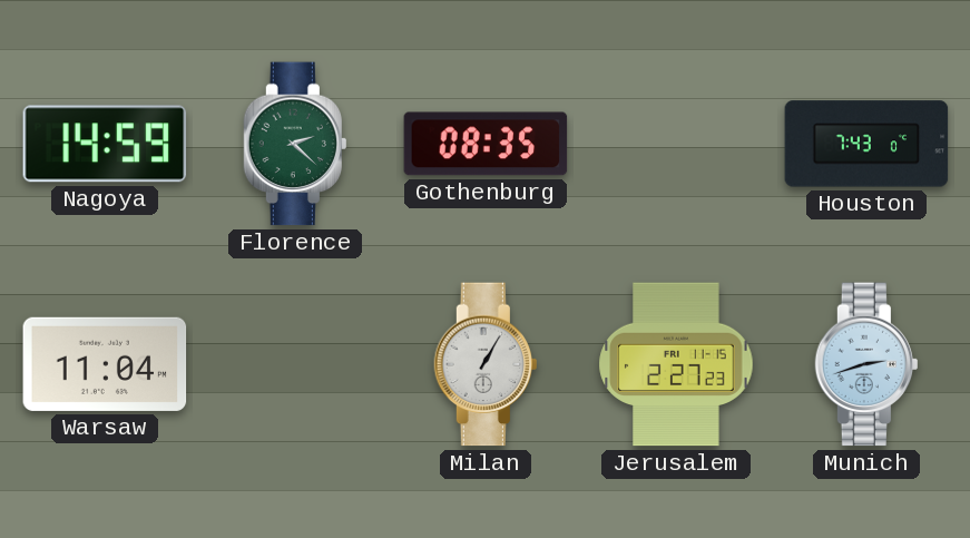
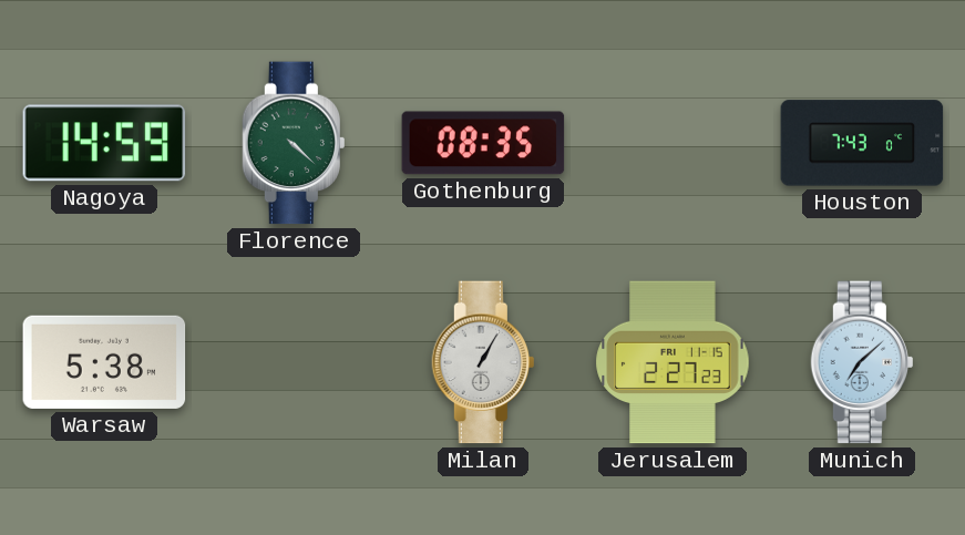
Florence: 2:22 -> 4:22
Warsaw: 11:04 -> 5:38
Munich: 2:42 -> 7:08
